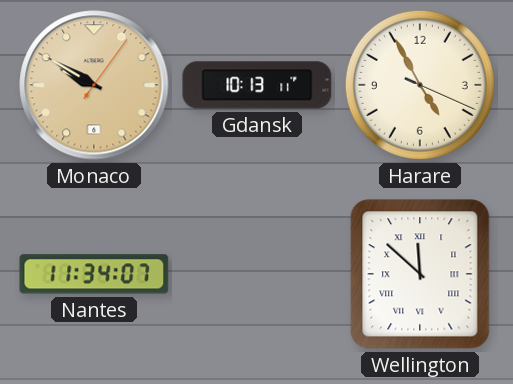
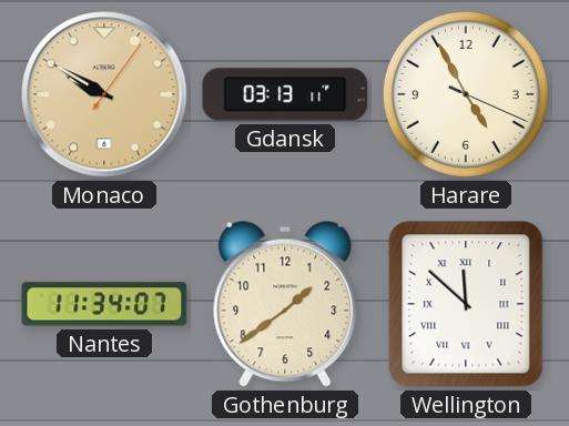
Gdansk: 10:13 -> 03:13
Gothenburg: none -> 1:39
